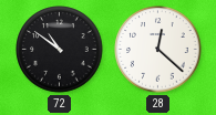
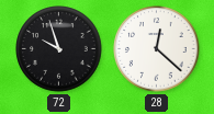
72: 10:51 -> 9:57
